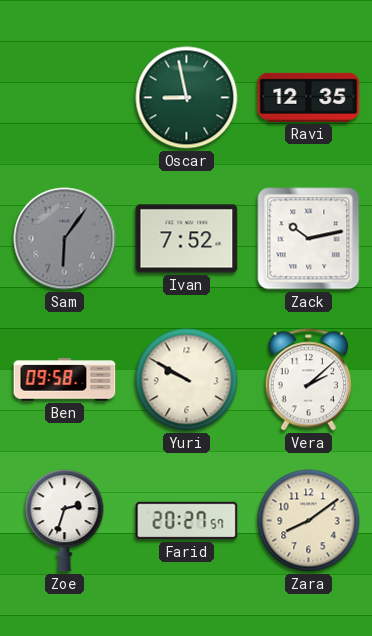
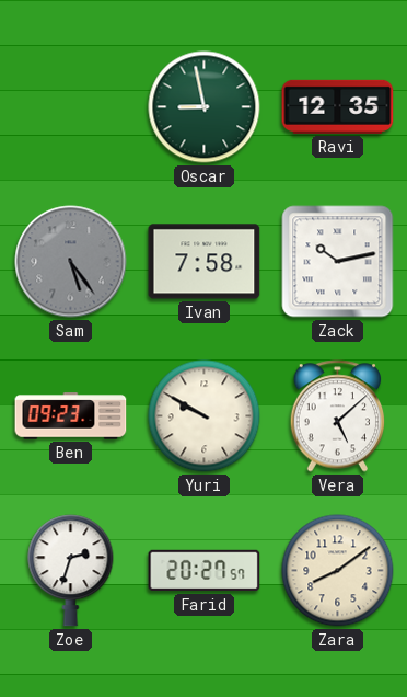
Sam: 6:06 -> 5:24
Ivan: 7:52 -> 7:58
Ben: 09:58 -> 09:23
Vera: 2:08 -> 5:08
